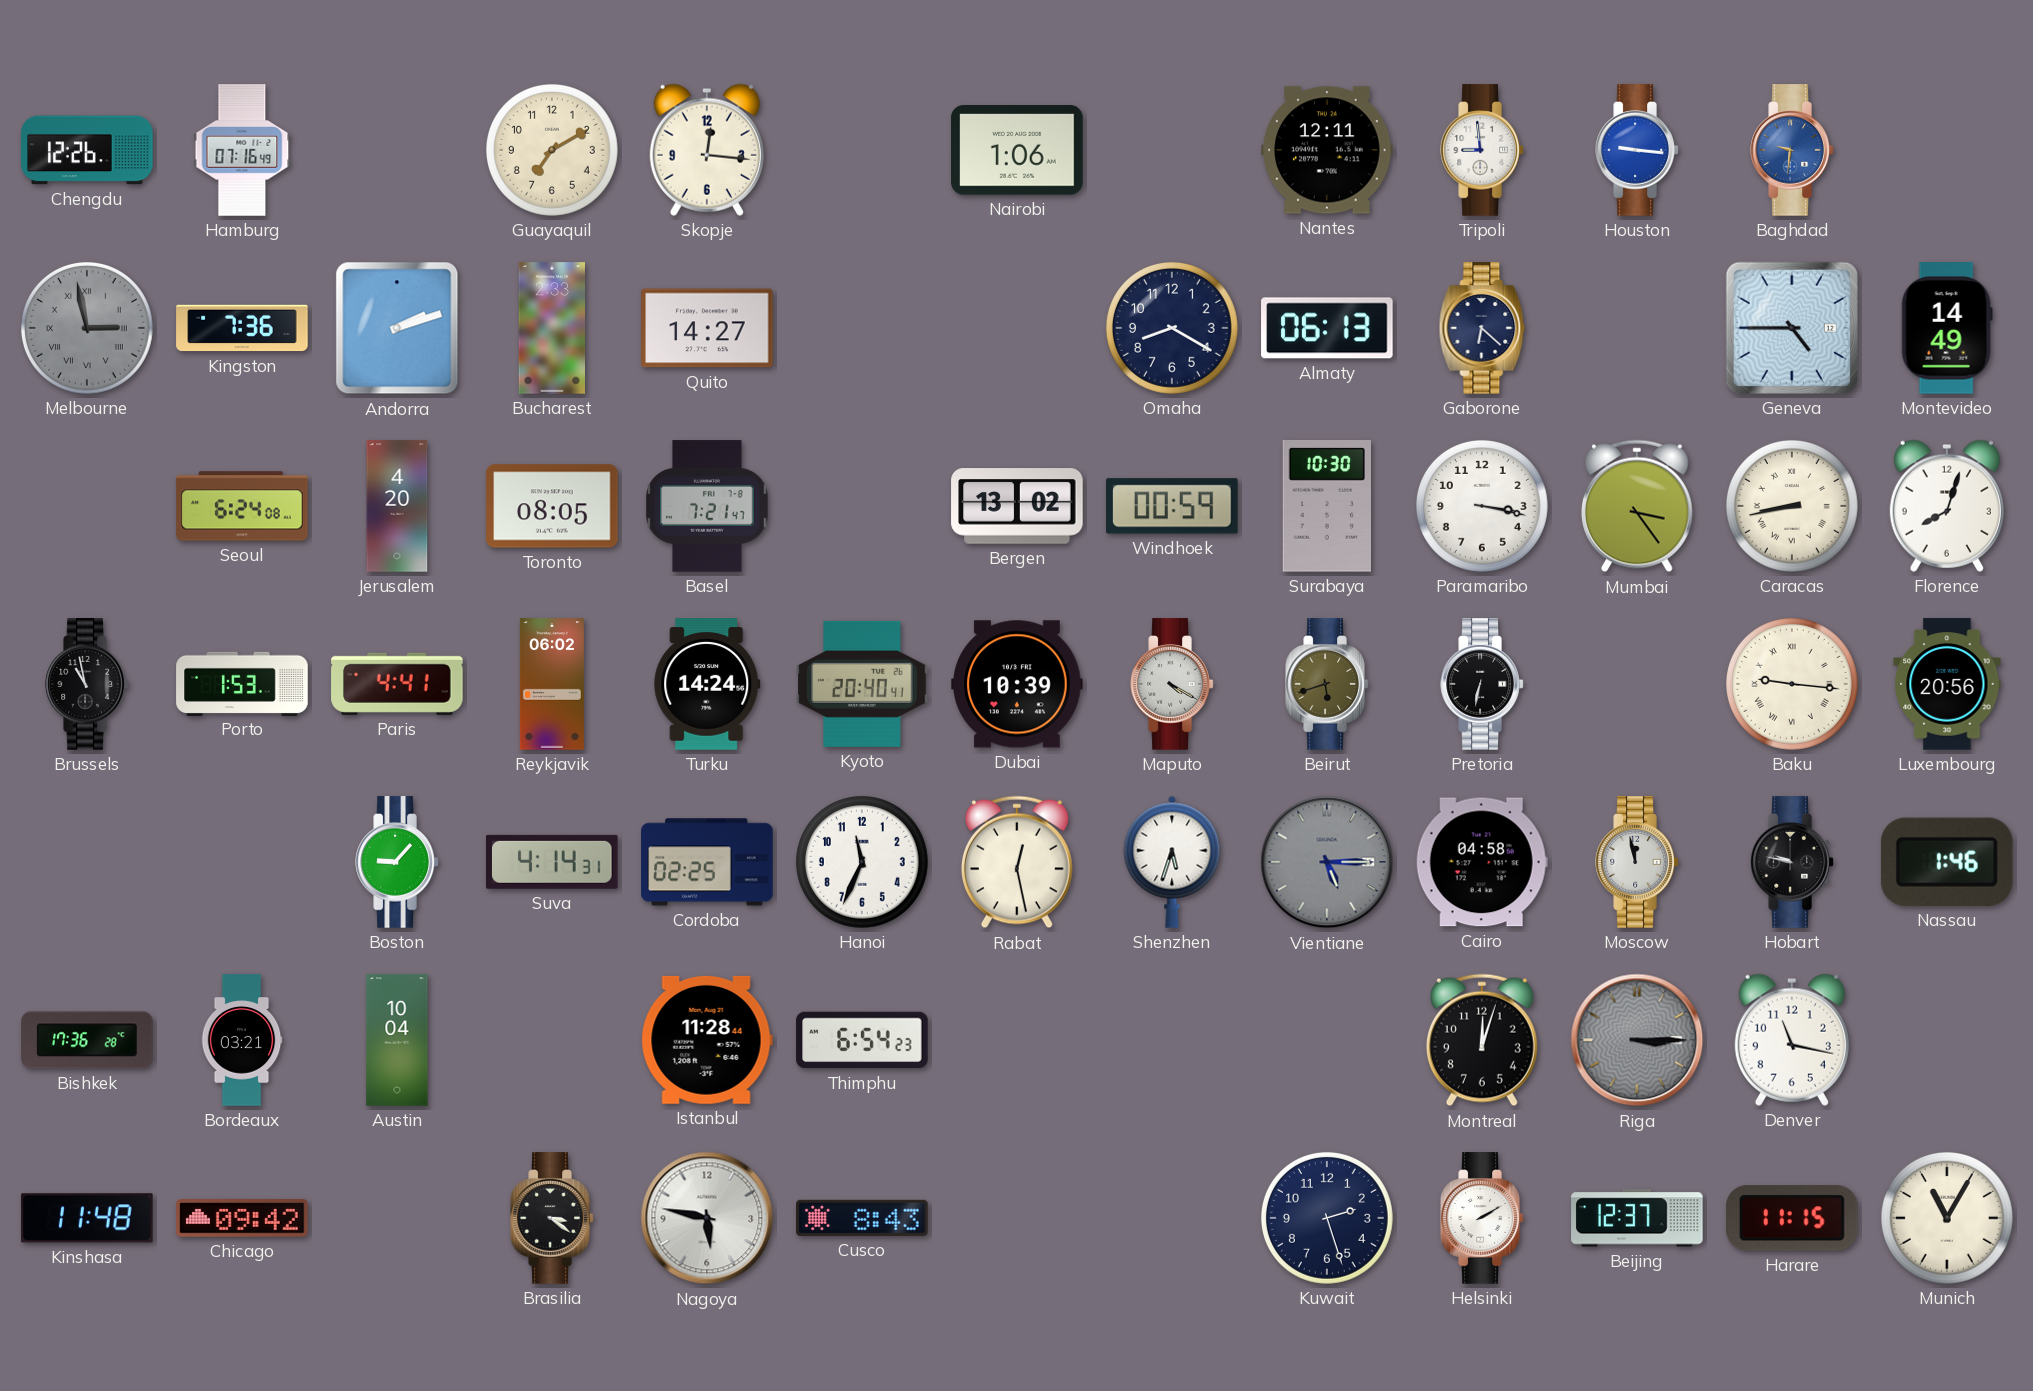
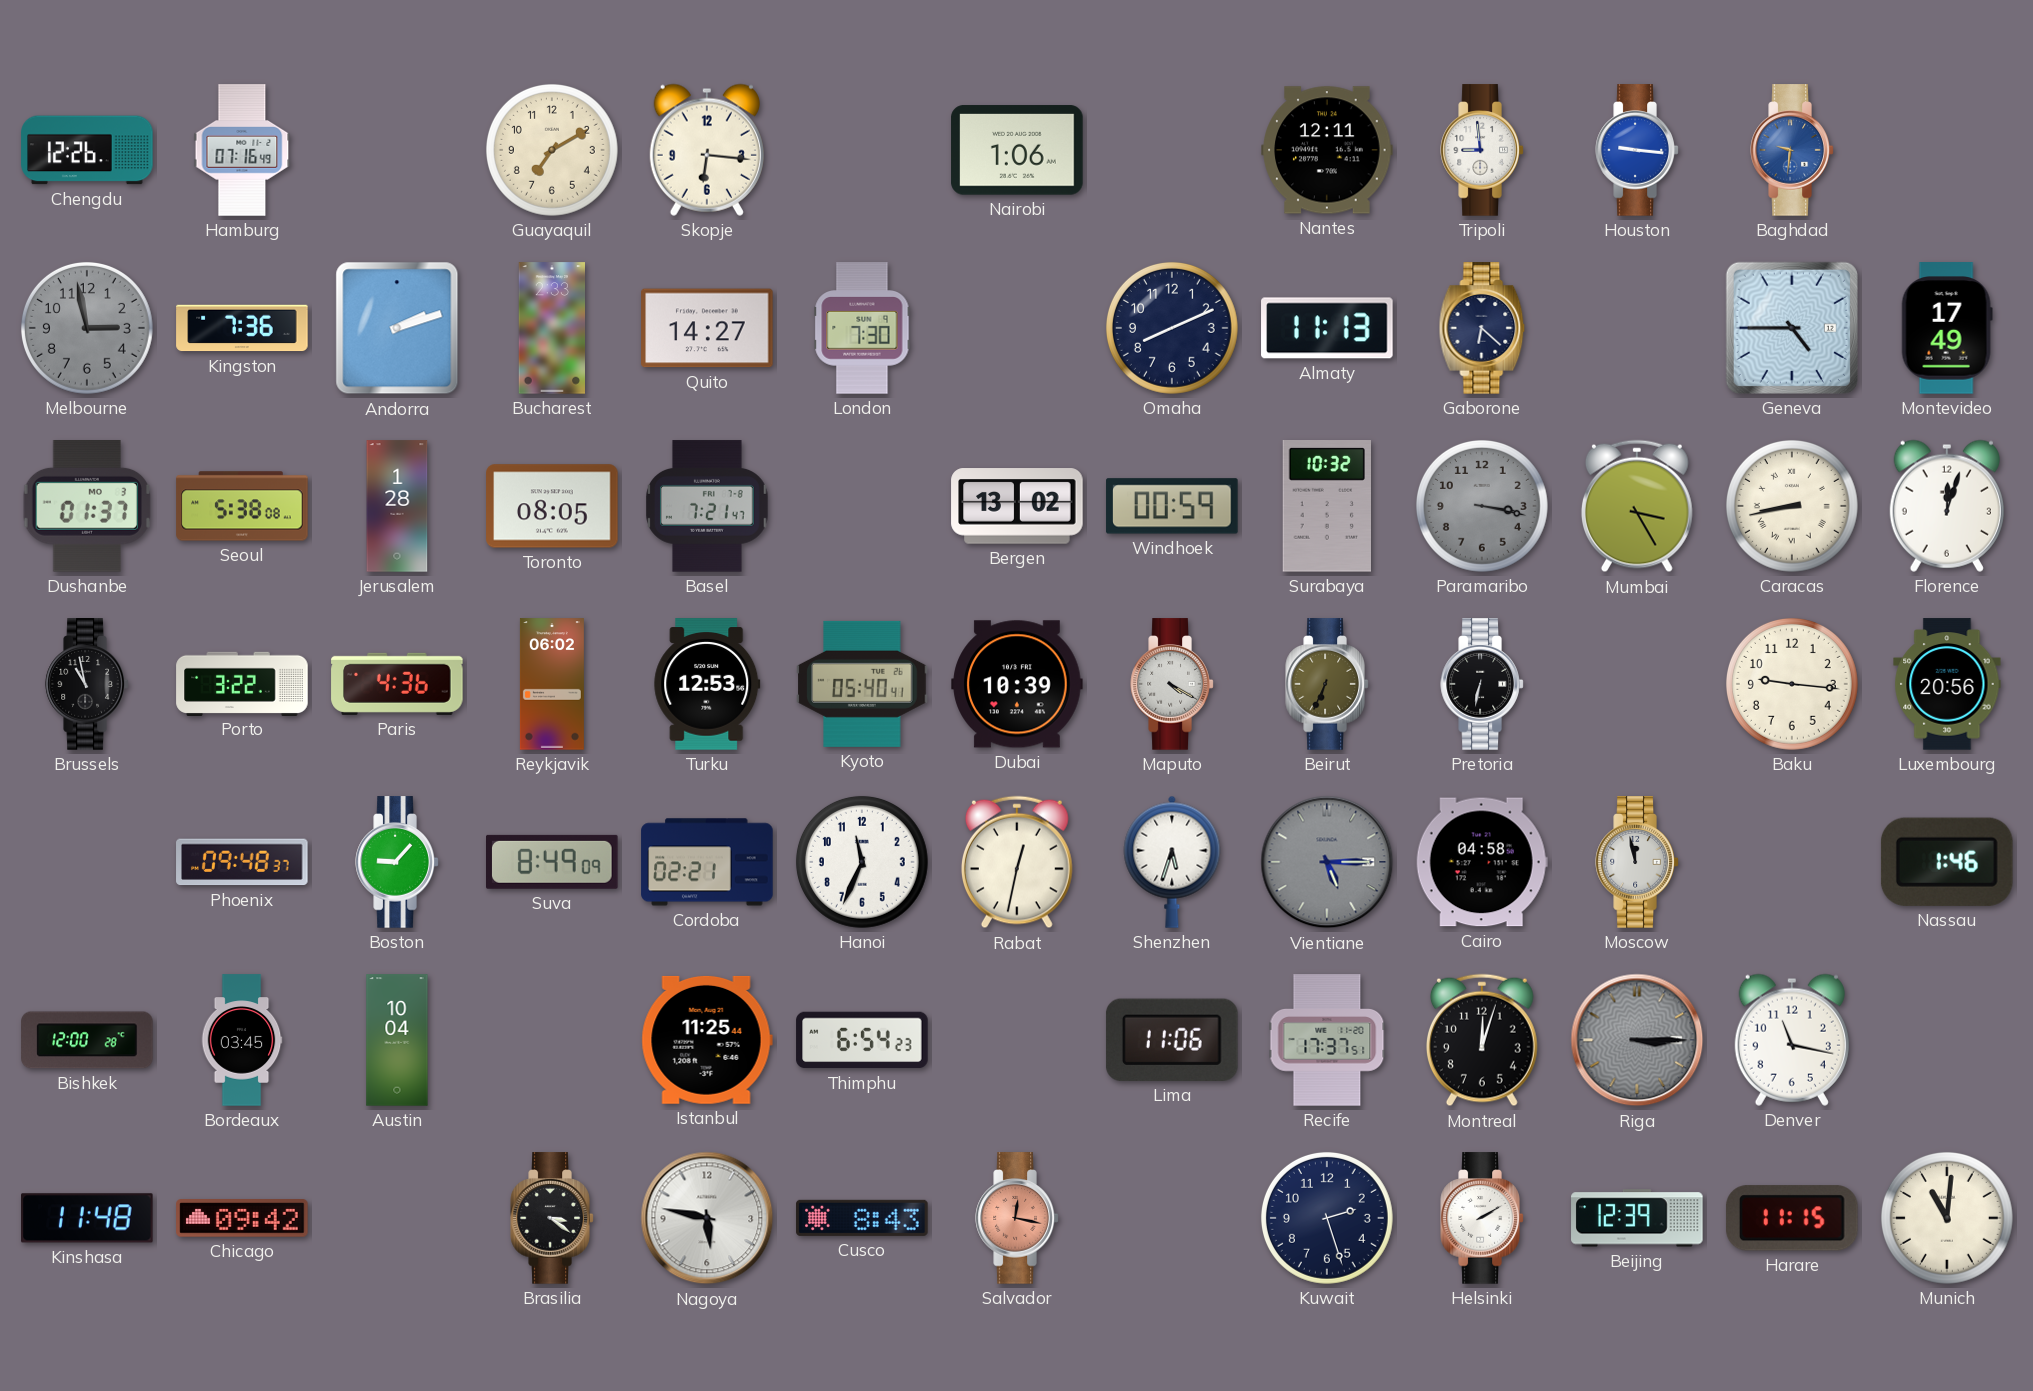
Skopje: 12:16 -> 6:16
Melbourne numerals: Roman -> Arabic
London: none -> 7:30
Omaha: 8:20 -> 8:11
Almaty: 06:13 -> 11:13
Montevideo: 14:49 -> 17:49
Dushanbe: none -> 01:37
Seoul: 6:24 -> 5:38
Jerusalem: 4:20 -> 1:28
Surabaya: 10:30 -> 10:32
Paramaribo dial: white -> grey
Mumbai: 3:24 -> 3:25
Florence: 8:03 -> 12:03
Porto: 1:53 -> 3:22
Paris: 4:41 -> 4:36
Turku: 14:24 -> 12:53
Kyoto: 20:40 -> 05:40
Beirut: 5:42 -> 6:34
Baku numerals: Roman -> Arabic
Phoenix: none -> 09:48
Suva: 4:14 -> 8:49
Cordoba: 02:25 -> 02:21
Rabat: 12:28 -> 12:32
Hobart: 9:47 -> none
Bishkek: 17:36 -> 12:00
Bordeaux: 03:21 -> 03:45
Istanbul: 11:28 -> 11:25
Lima: none -> 11:06
Recife: none -> 17:37
Salvador: none -> 12:17
Beijing: 12:37 -> 12:39
Munich: 11:05 -> 11:01
